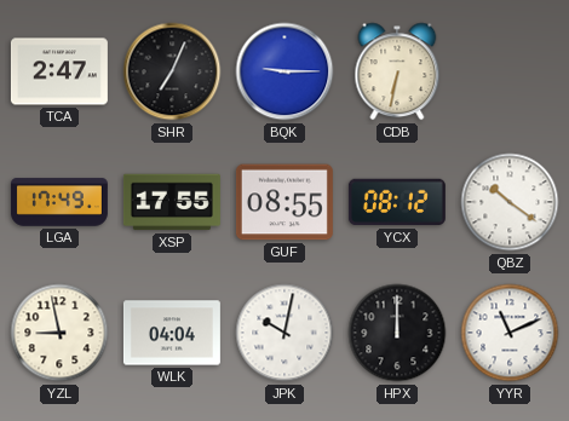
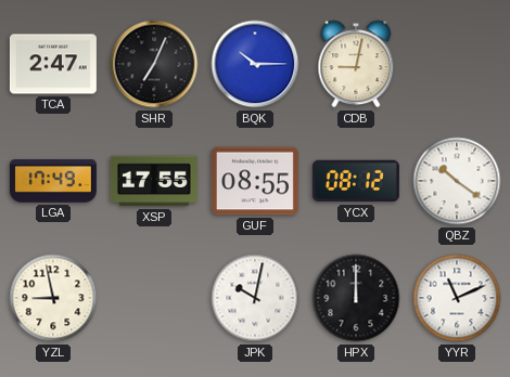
BQK: 9:15 -> 10:15
CDB: 6:32 -> 9:02
WLK: 04:04 -> none
